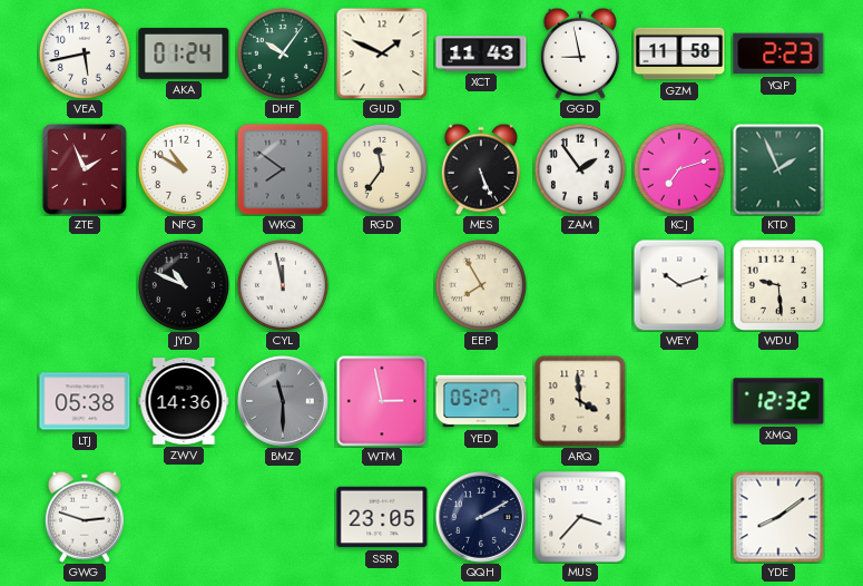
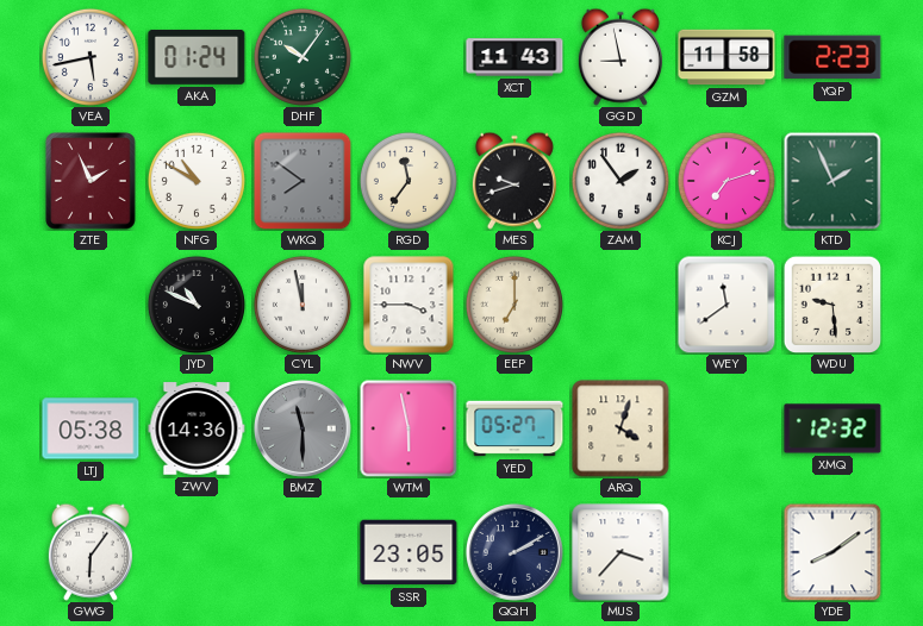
GUD: 1:49 -> none
MES: 5:26 -> 9:42
NWV: none -> 3:45
EEP: 7:55 -> 7:00
WEY: 10:12 -> 11:39
WTM: 2:58 -> 5:58
ARQ: 3:59 -> 4:03
GWG: 2:48 -> 6:06
